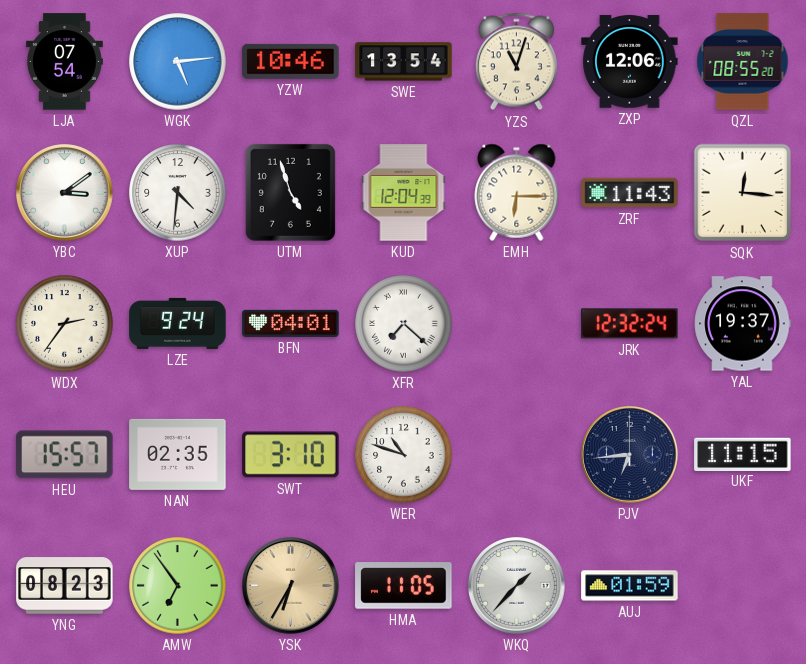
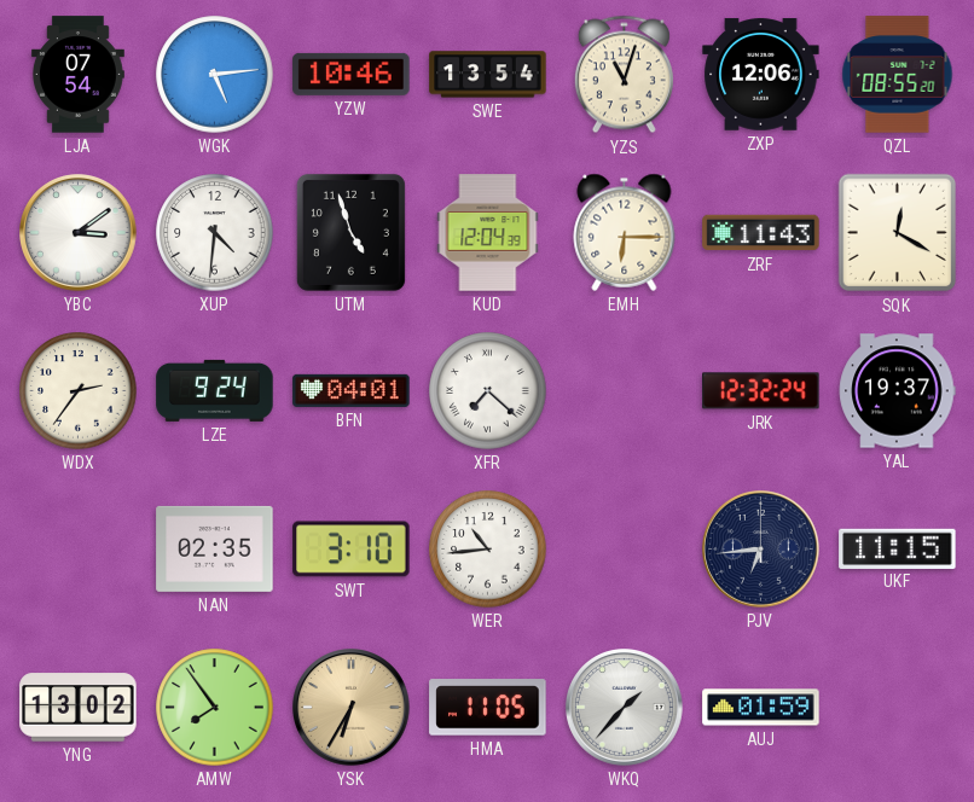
SQK: 12:16 -> 12:20
HEU: 15:57 -> none
WER: 10:48 -> 10:44
YNG: 08:23 -> 13:02
AMW: 6:54 -> 7:54
